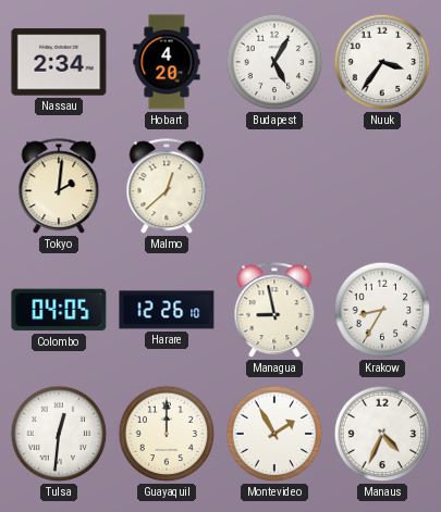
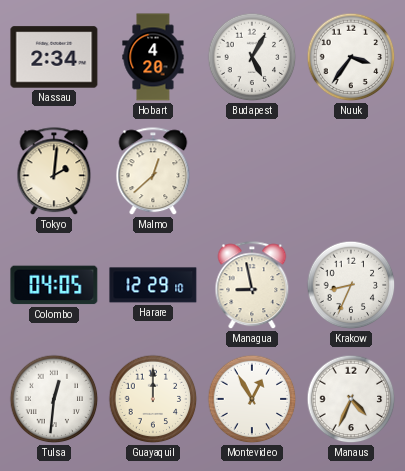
Harare: 12:26 -> 12:29
Krakow: 8:35 -> 8:34
Montevideo: 1:55 -> 12:55
